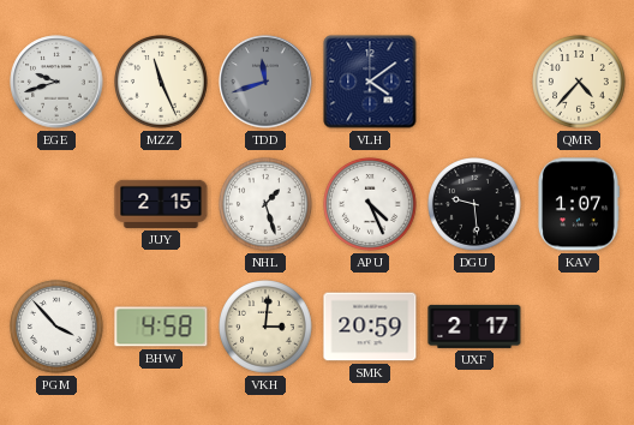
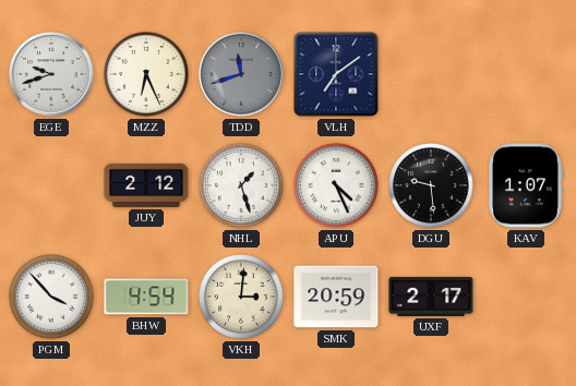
MZZ: 11:26 -> 6:26
VLH: 4:09 -> 7:09
QMR: 4:37 -> none
JUY: 2:15 -> 2:12
BHW: 4:58 -> 4:54
